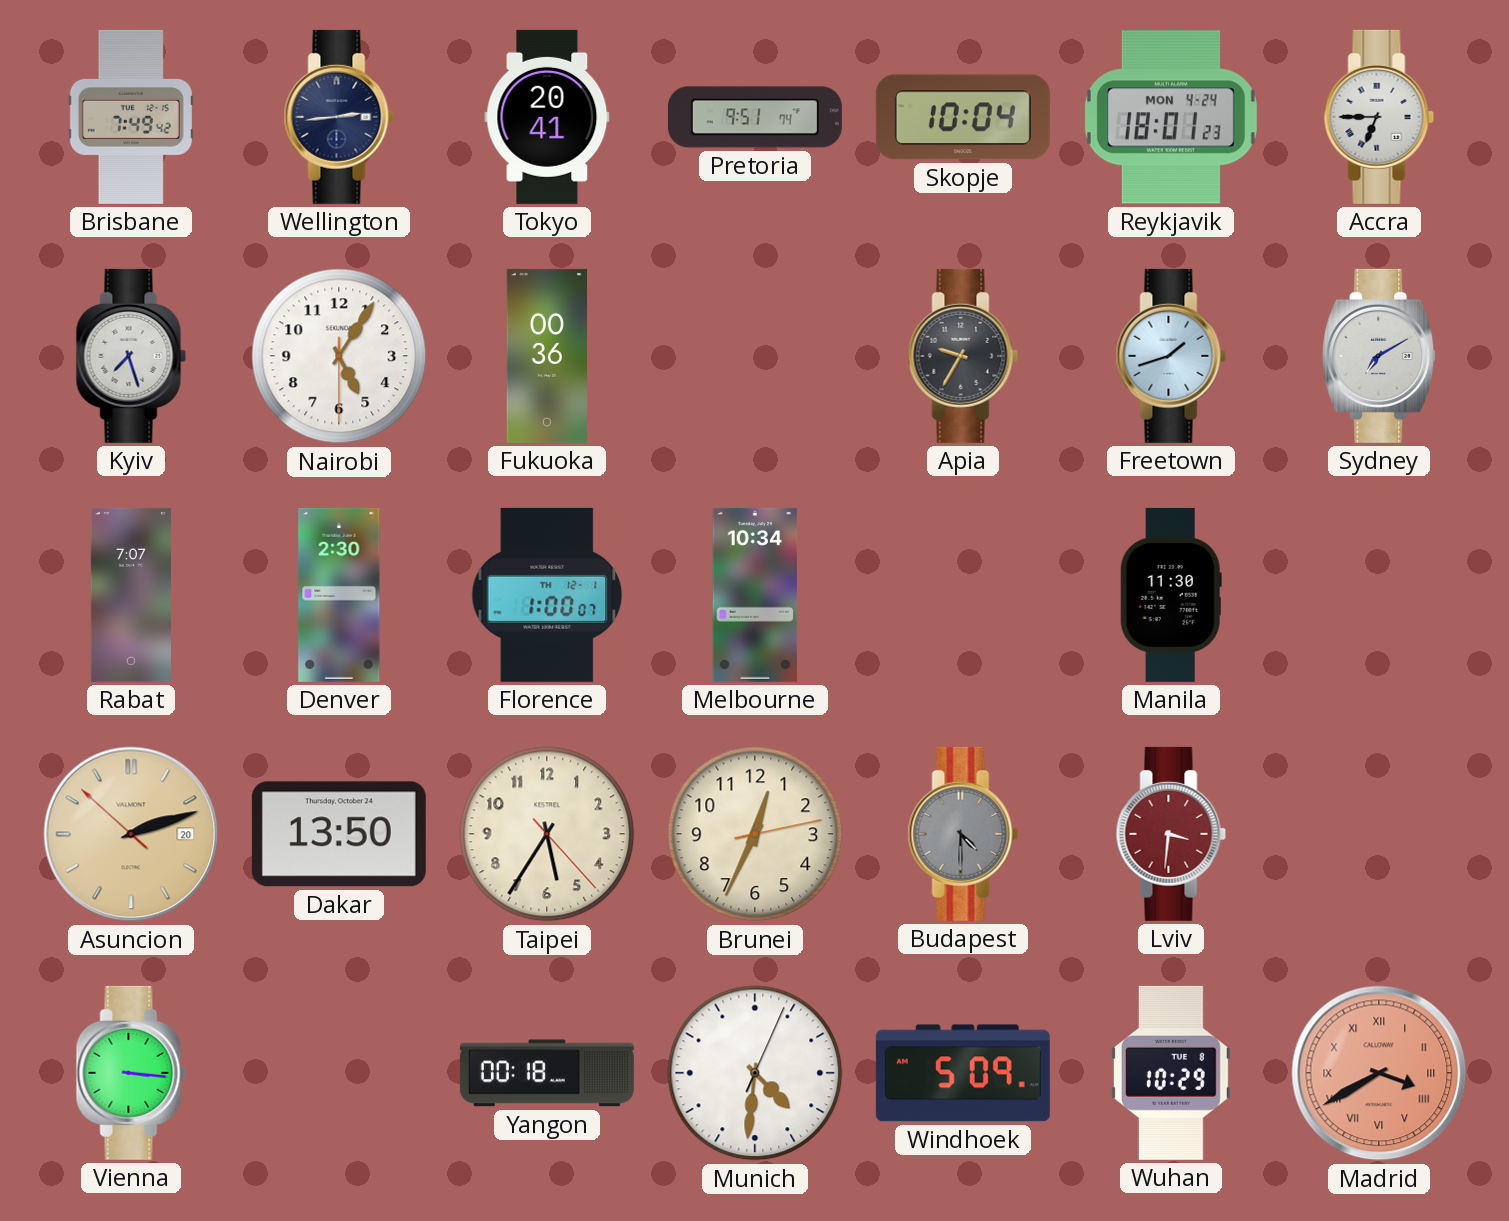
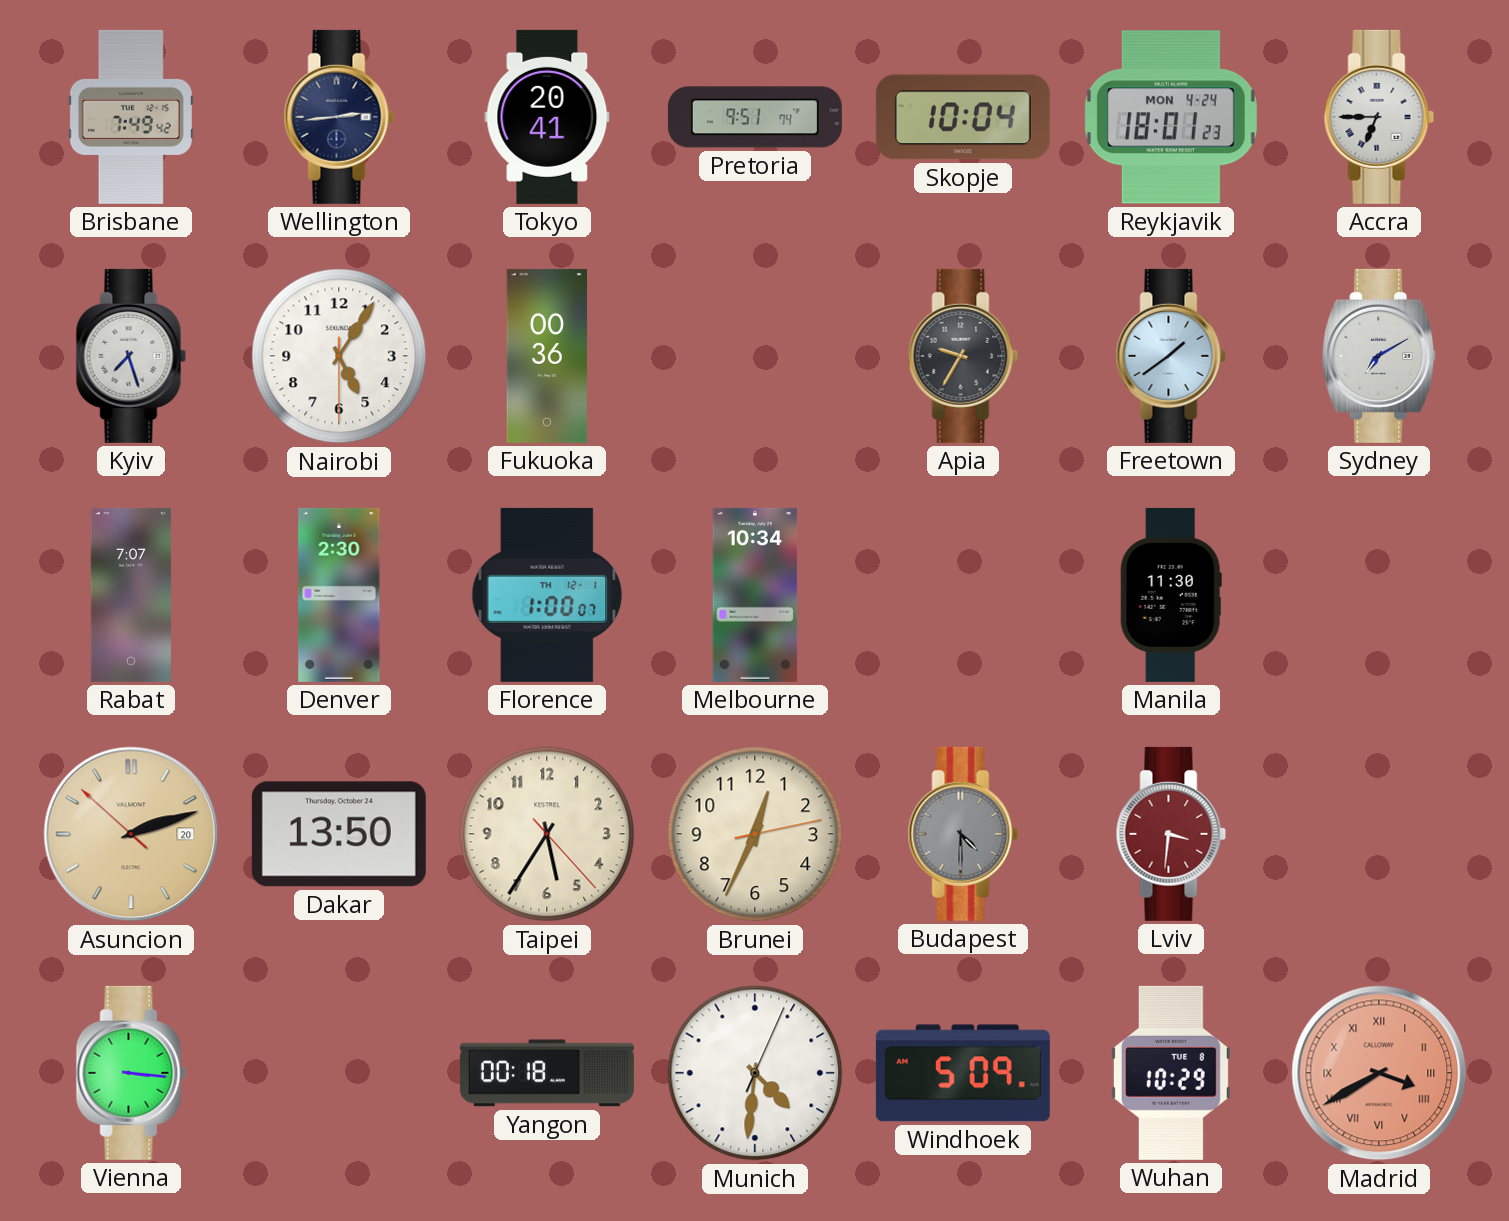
Freetown: 1:42 -> 1:39
